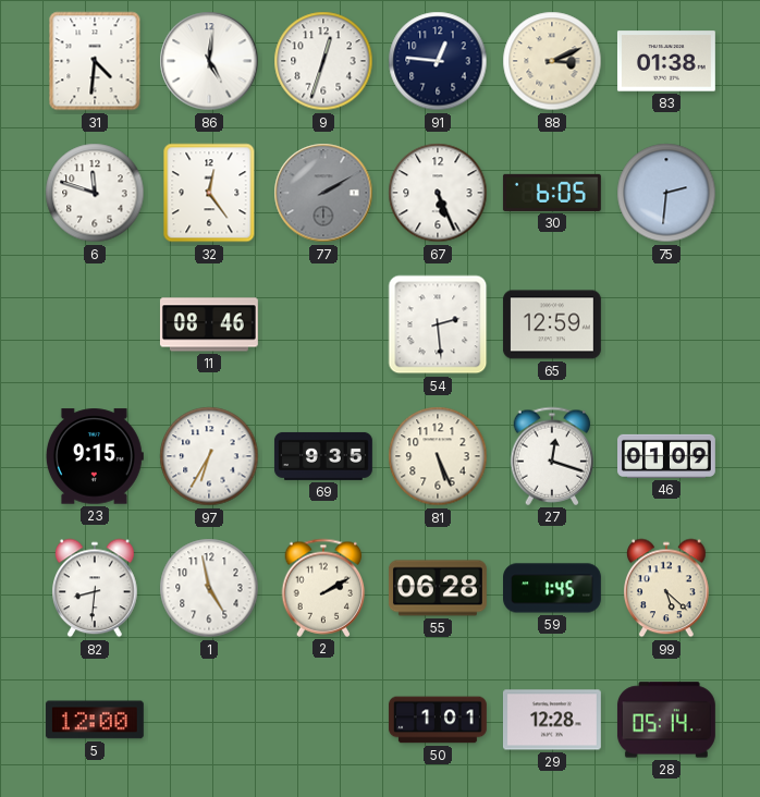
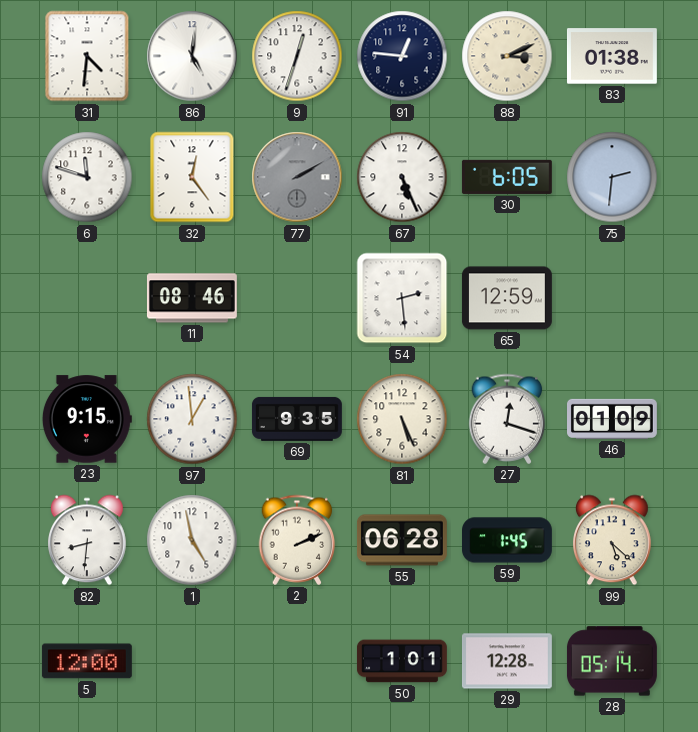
97: 6:35 -> 12:59
2: 2:10 -> 2:11
